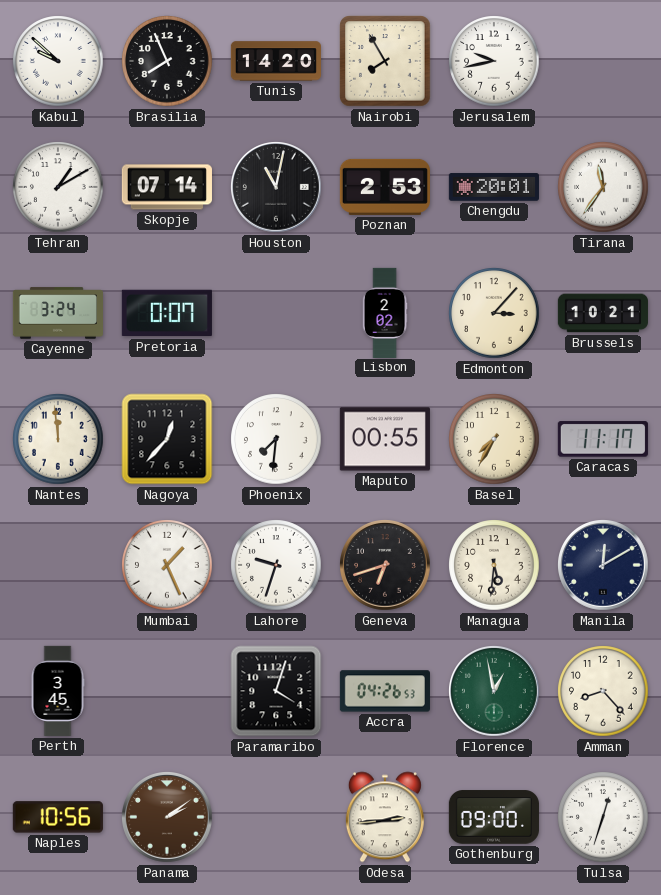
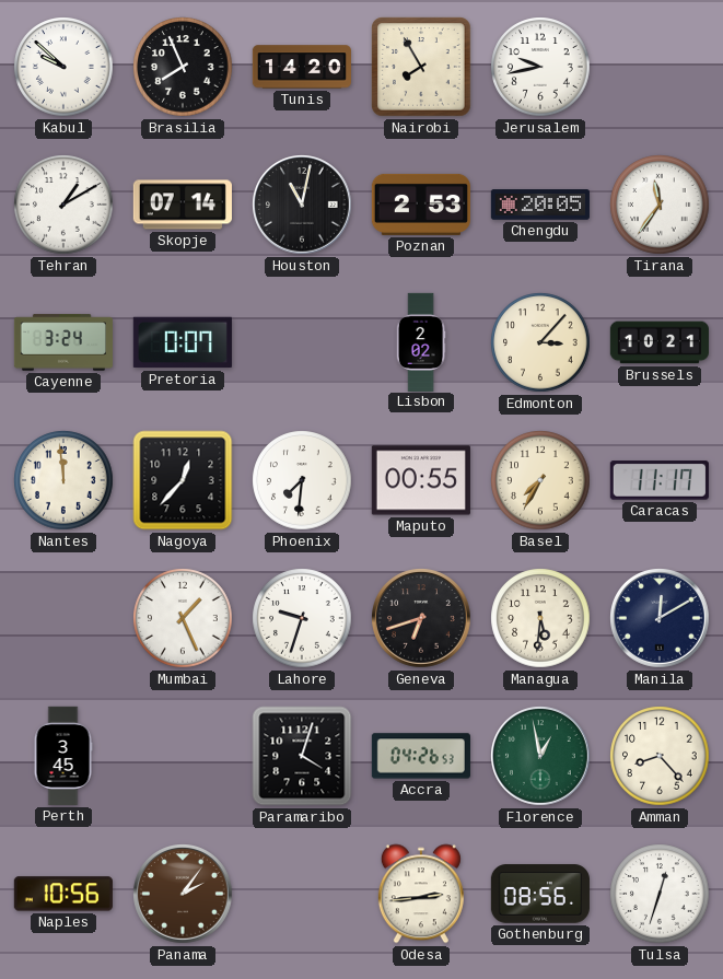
Chengdu: 20:01 -> 20:05
Panama: 2:09 -> 2:06
Gothenburg: 09:00 -> 08:56
